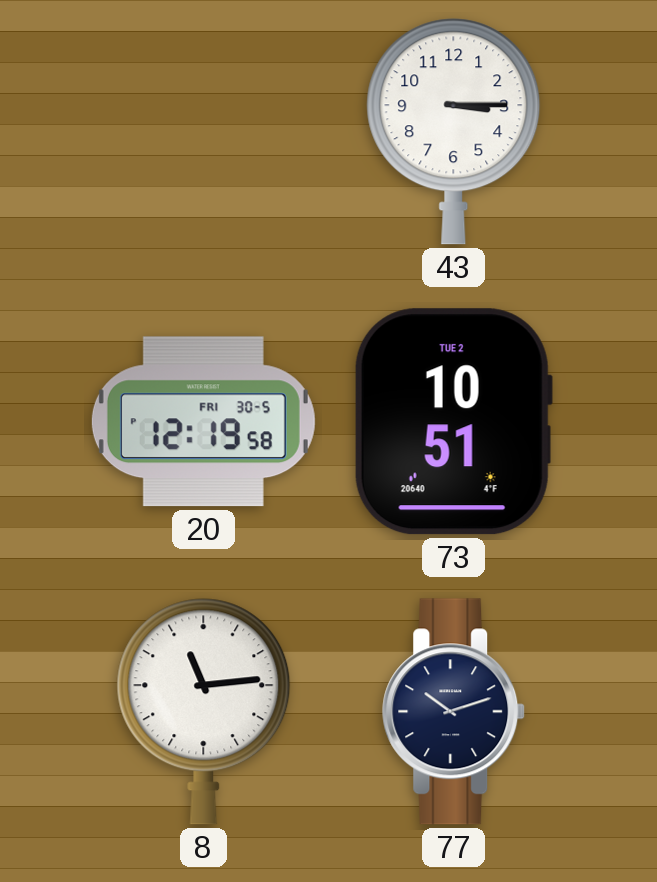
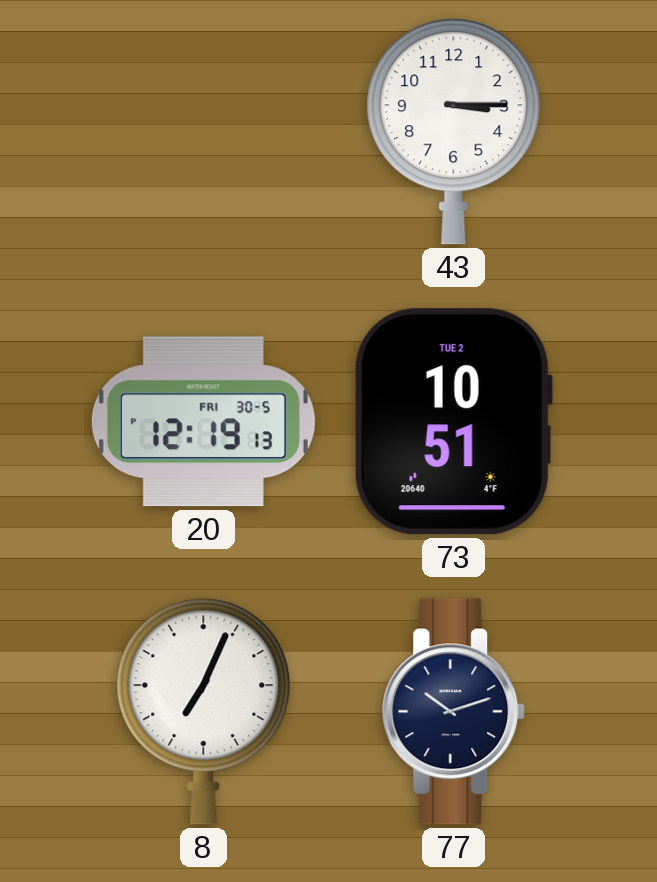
20: 12:19:58 -> 12:19:13
8: 11:14 -> 7:04
